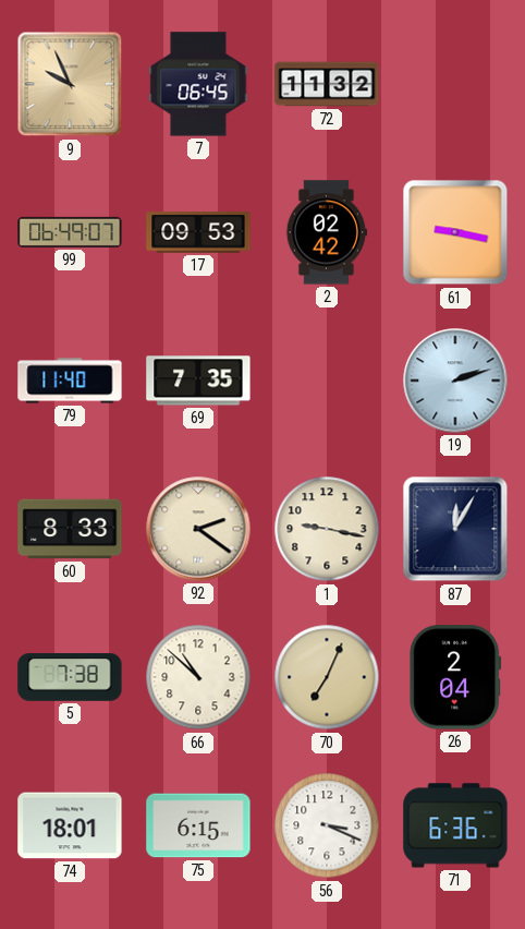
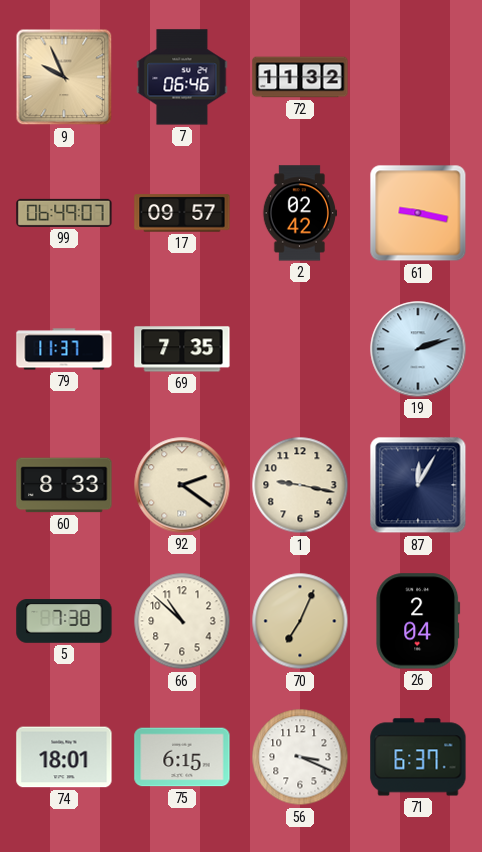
7: 06:45 -> 06:46
17: 09:53 -> 09:57
79: 11:40 -> 11:37
71: 6:36 -> 6:37
